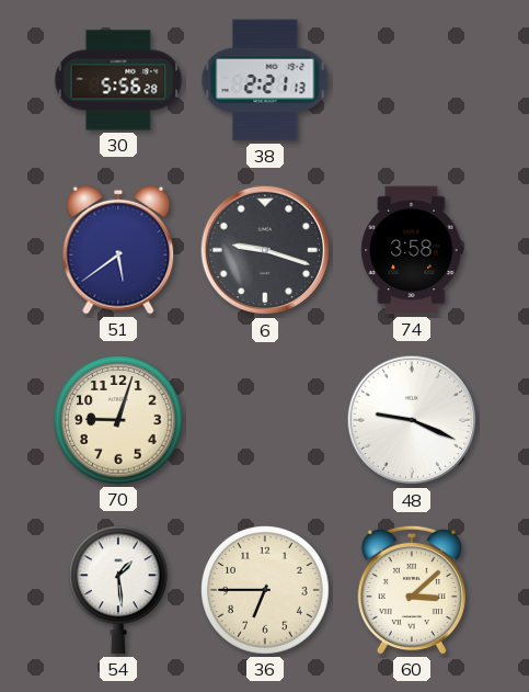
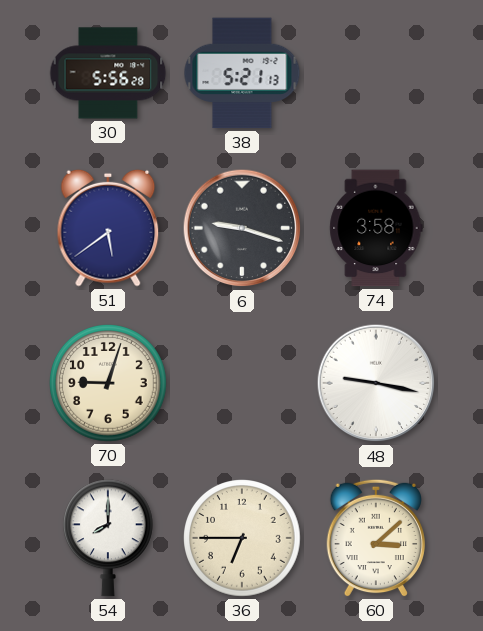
38: 2:21 -> 5:21
48: 9:19 -> 9:17
54: 1:29 -> 8:00
